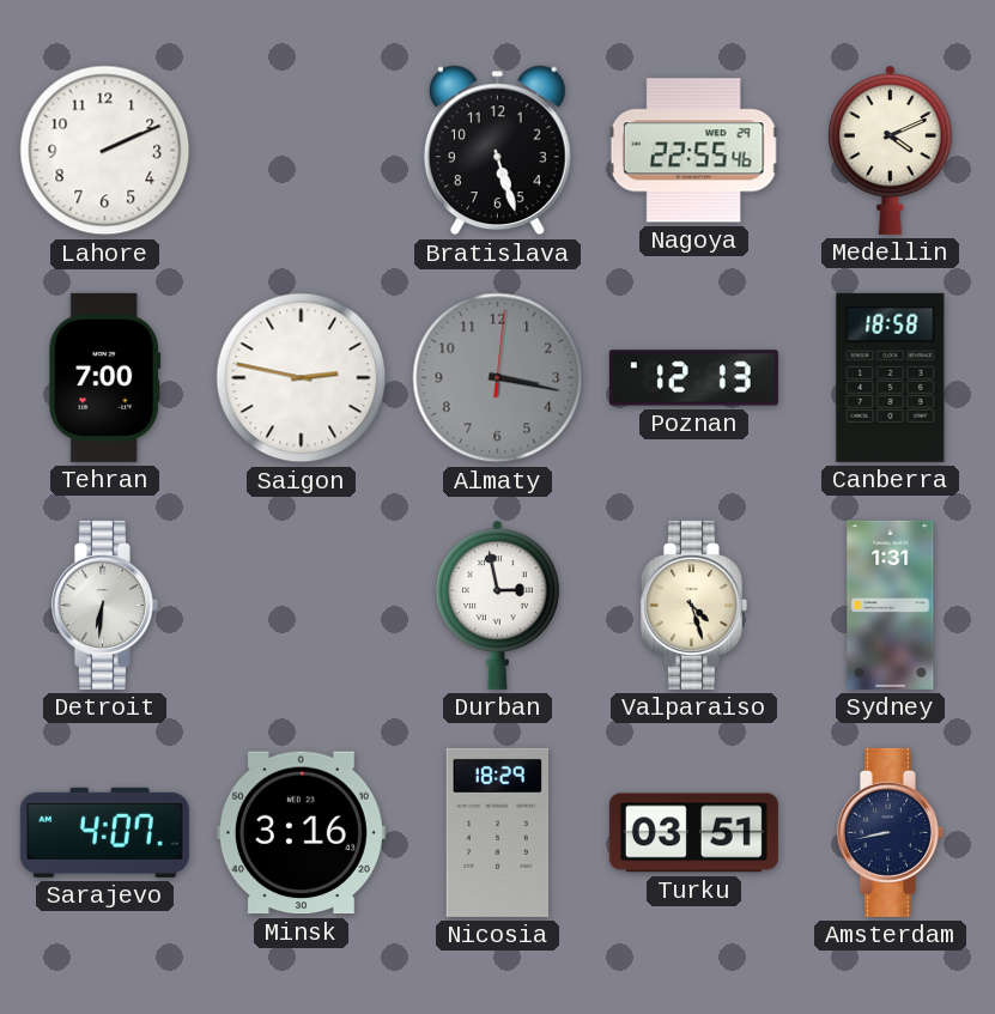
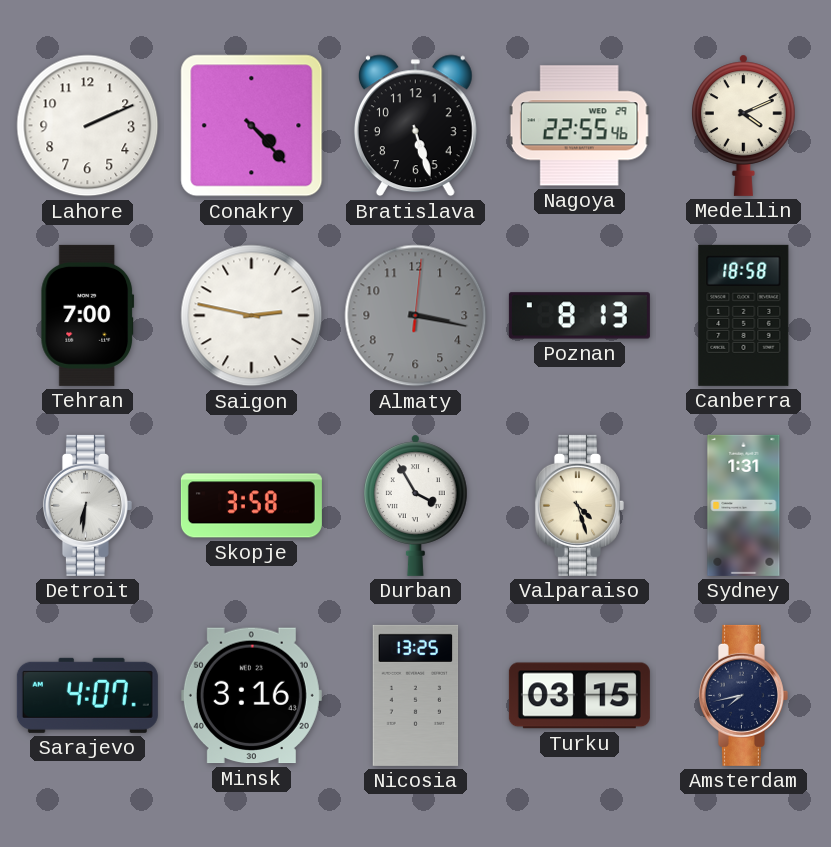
Conakry: none -> 4:23
Poznan: 12:13 -> 8:13
Skopje: none -> 3:58
Durban: 2:58 -> 3:55
Nicosia: 18:29 -> 13:25
Turku: 03:51 -> 03:15
Amsterdam: 8:43 -> 7:43
